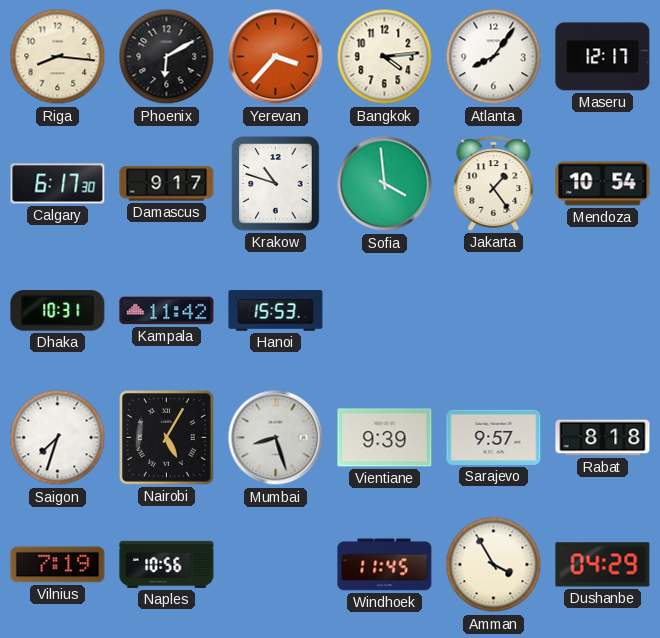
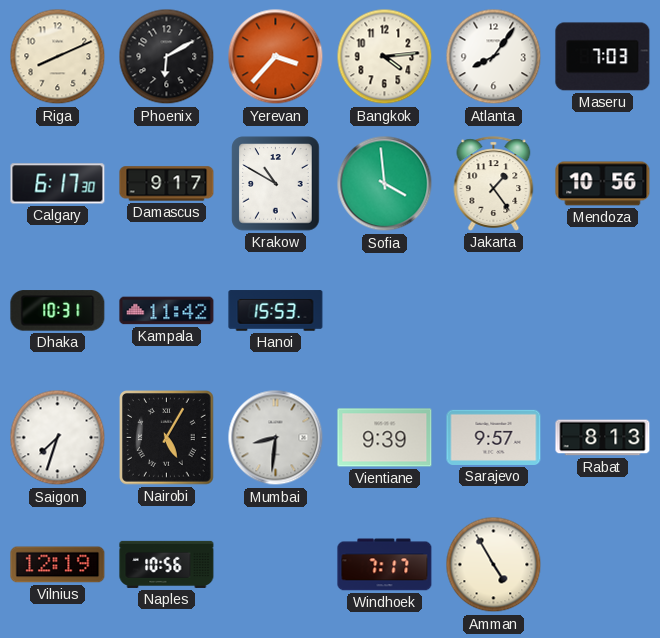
Riga: 8:16 -> 8:11
Maseru: 12:17 -> 7:03
Krakow: 10:48 -> 10:50
Mendoza: 10:54 -> 10:56
Mumbai: 8:27 -> 8:31
Rabat: 8:18 -> 8:13
Vilnius: 7:19 -> 12:19
Windhoek: 11:45 -> 7:17
Amman: 3:55 -> 4:55
Dushanbe: 04:29 -> none
